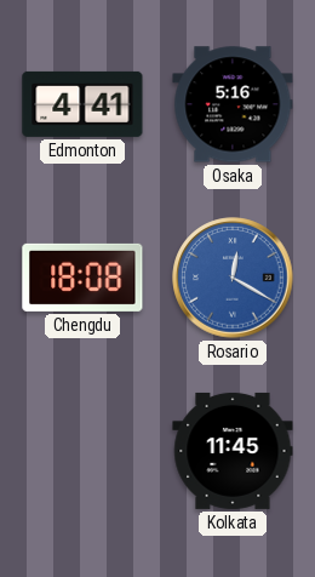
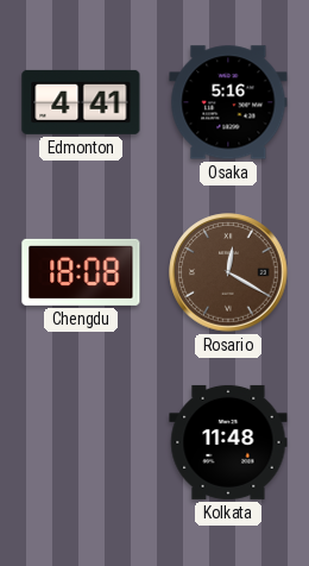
Rosario dial: blue -> brown
Kolkata: 11:45 -> 11:48
